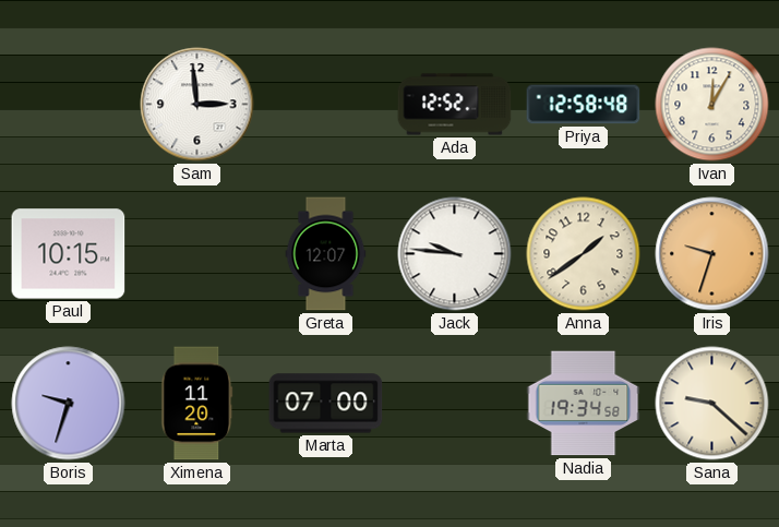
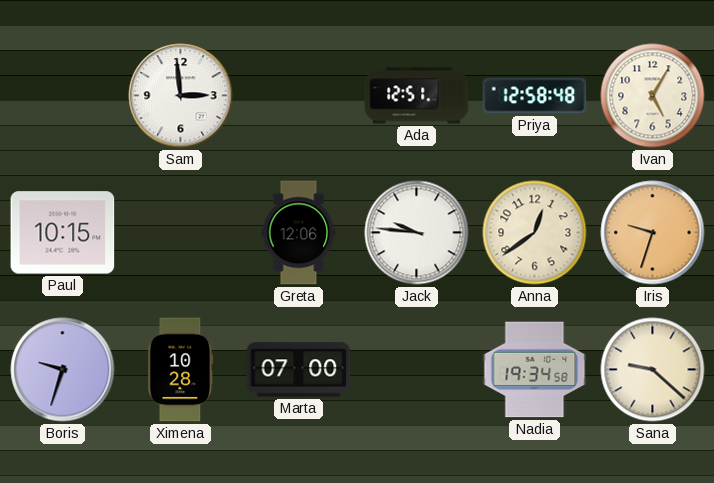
Ada: 12:52 -> 12:51
Ivan: 12:05 -> 5:05
Greta: 12:07 -> 12:06
Anna: 1:39 -> 12:39
Ximena: 11:20 -> 10:28
